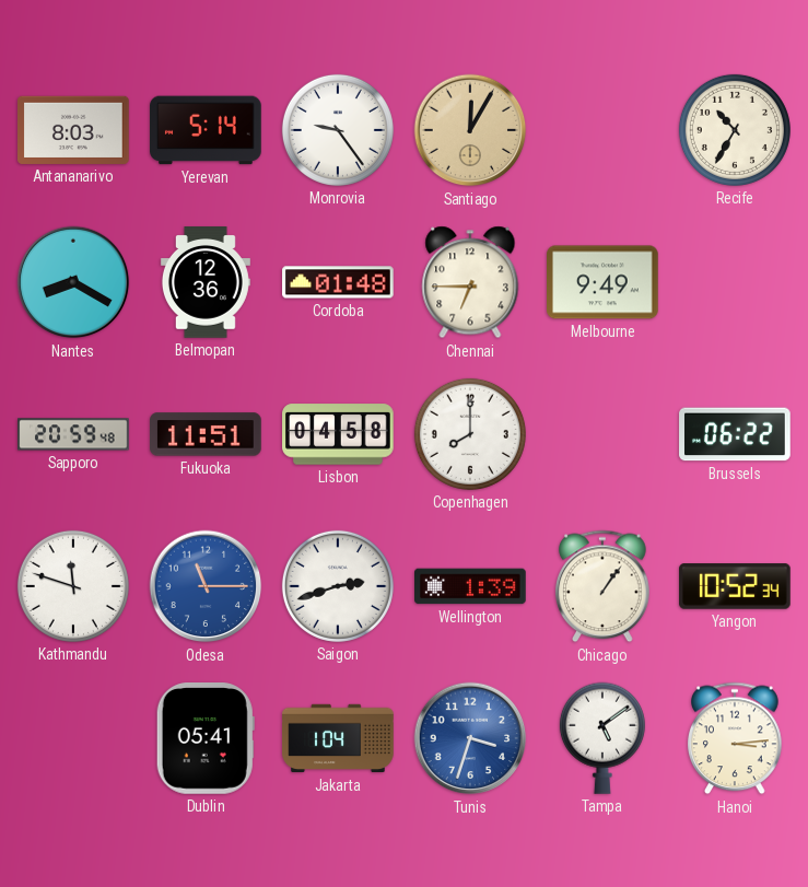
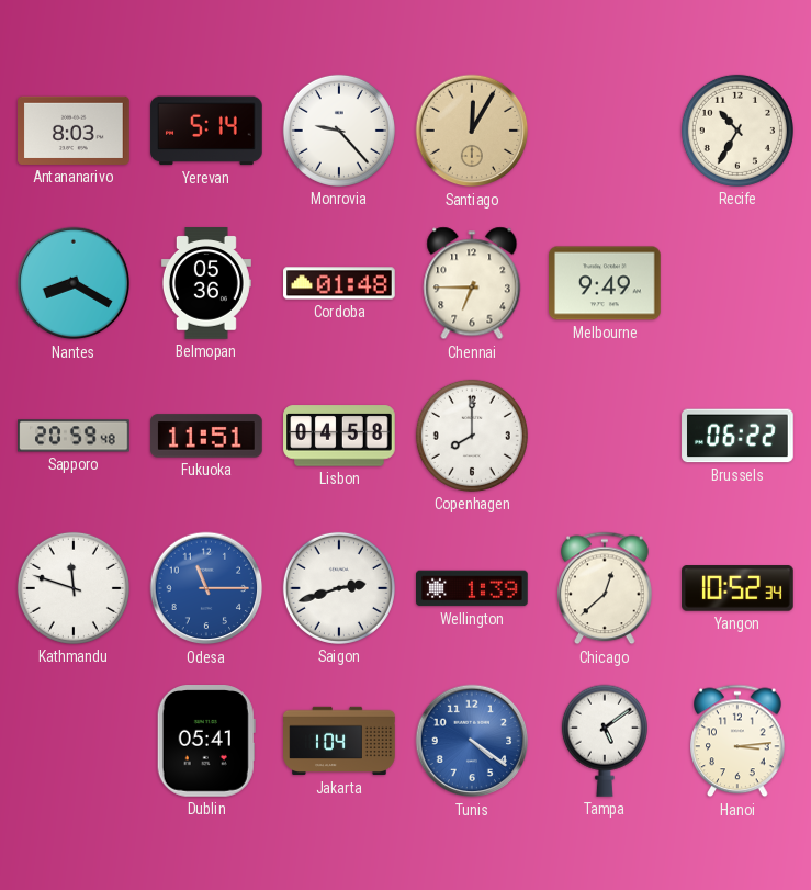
Monrovia: 9:24 -> 9:23
Belmopan: 12:36 -> 05:36
Chicago: 1:06 -> 12:38
Tunis: 3:33 -> 4:21
